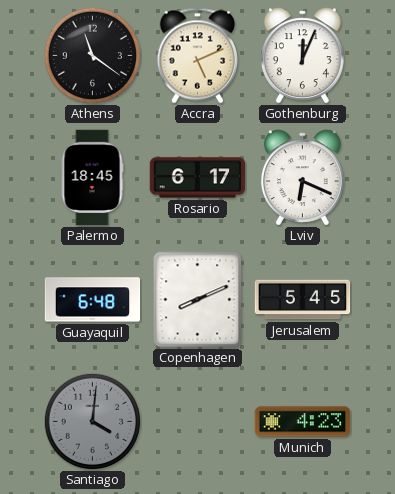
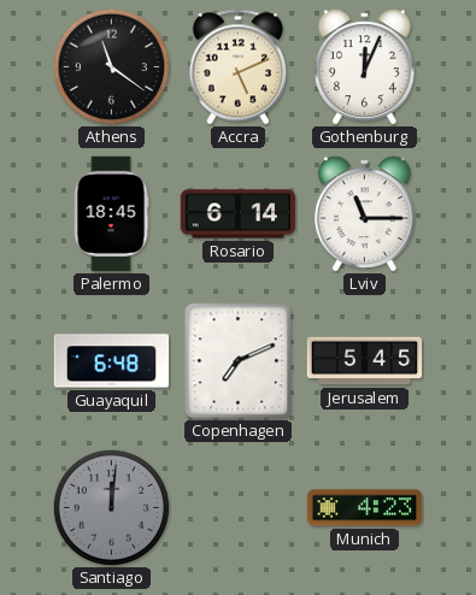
Rosario: 6:17 -> 6:14
Lviv: 6:19 -> 11:15
Copenhagen: 8:11 -> 7:11
Santiago: 4:01 -> 12:01
